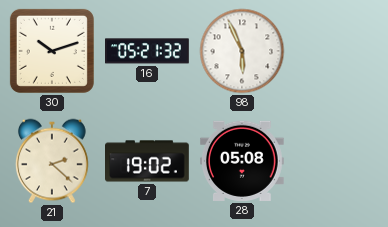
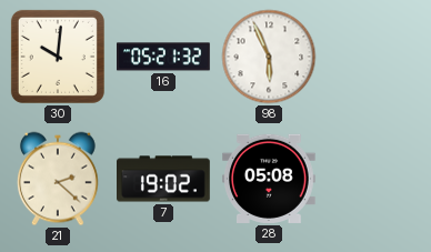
30: 10:12 -> 10:01
